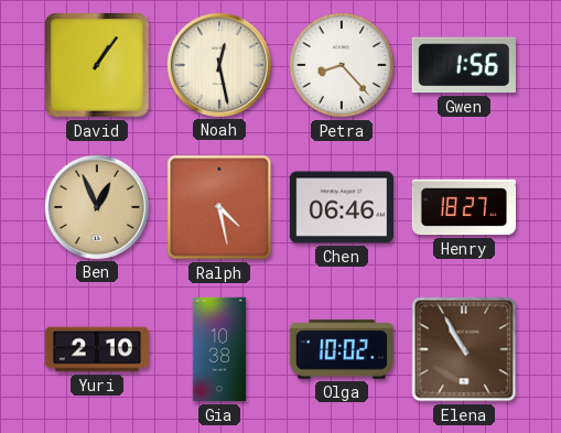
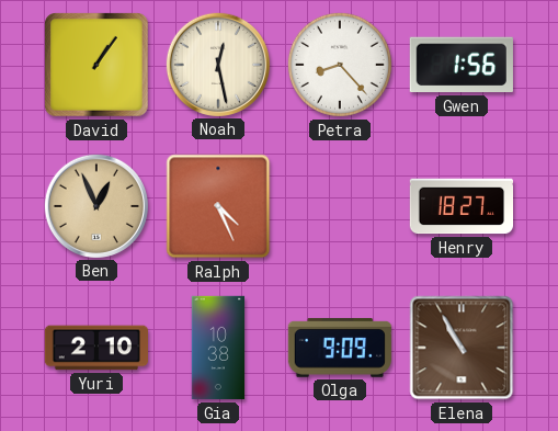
Ralph: 4:28 -> 4:26
Chen: 06:46 -> none
Olga: 10:02 -> 9:09
